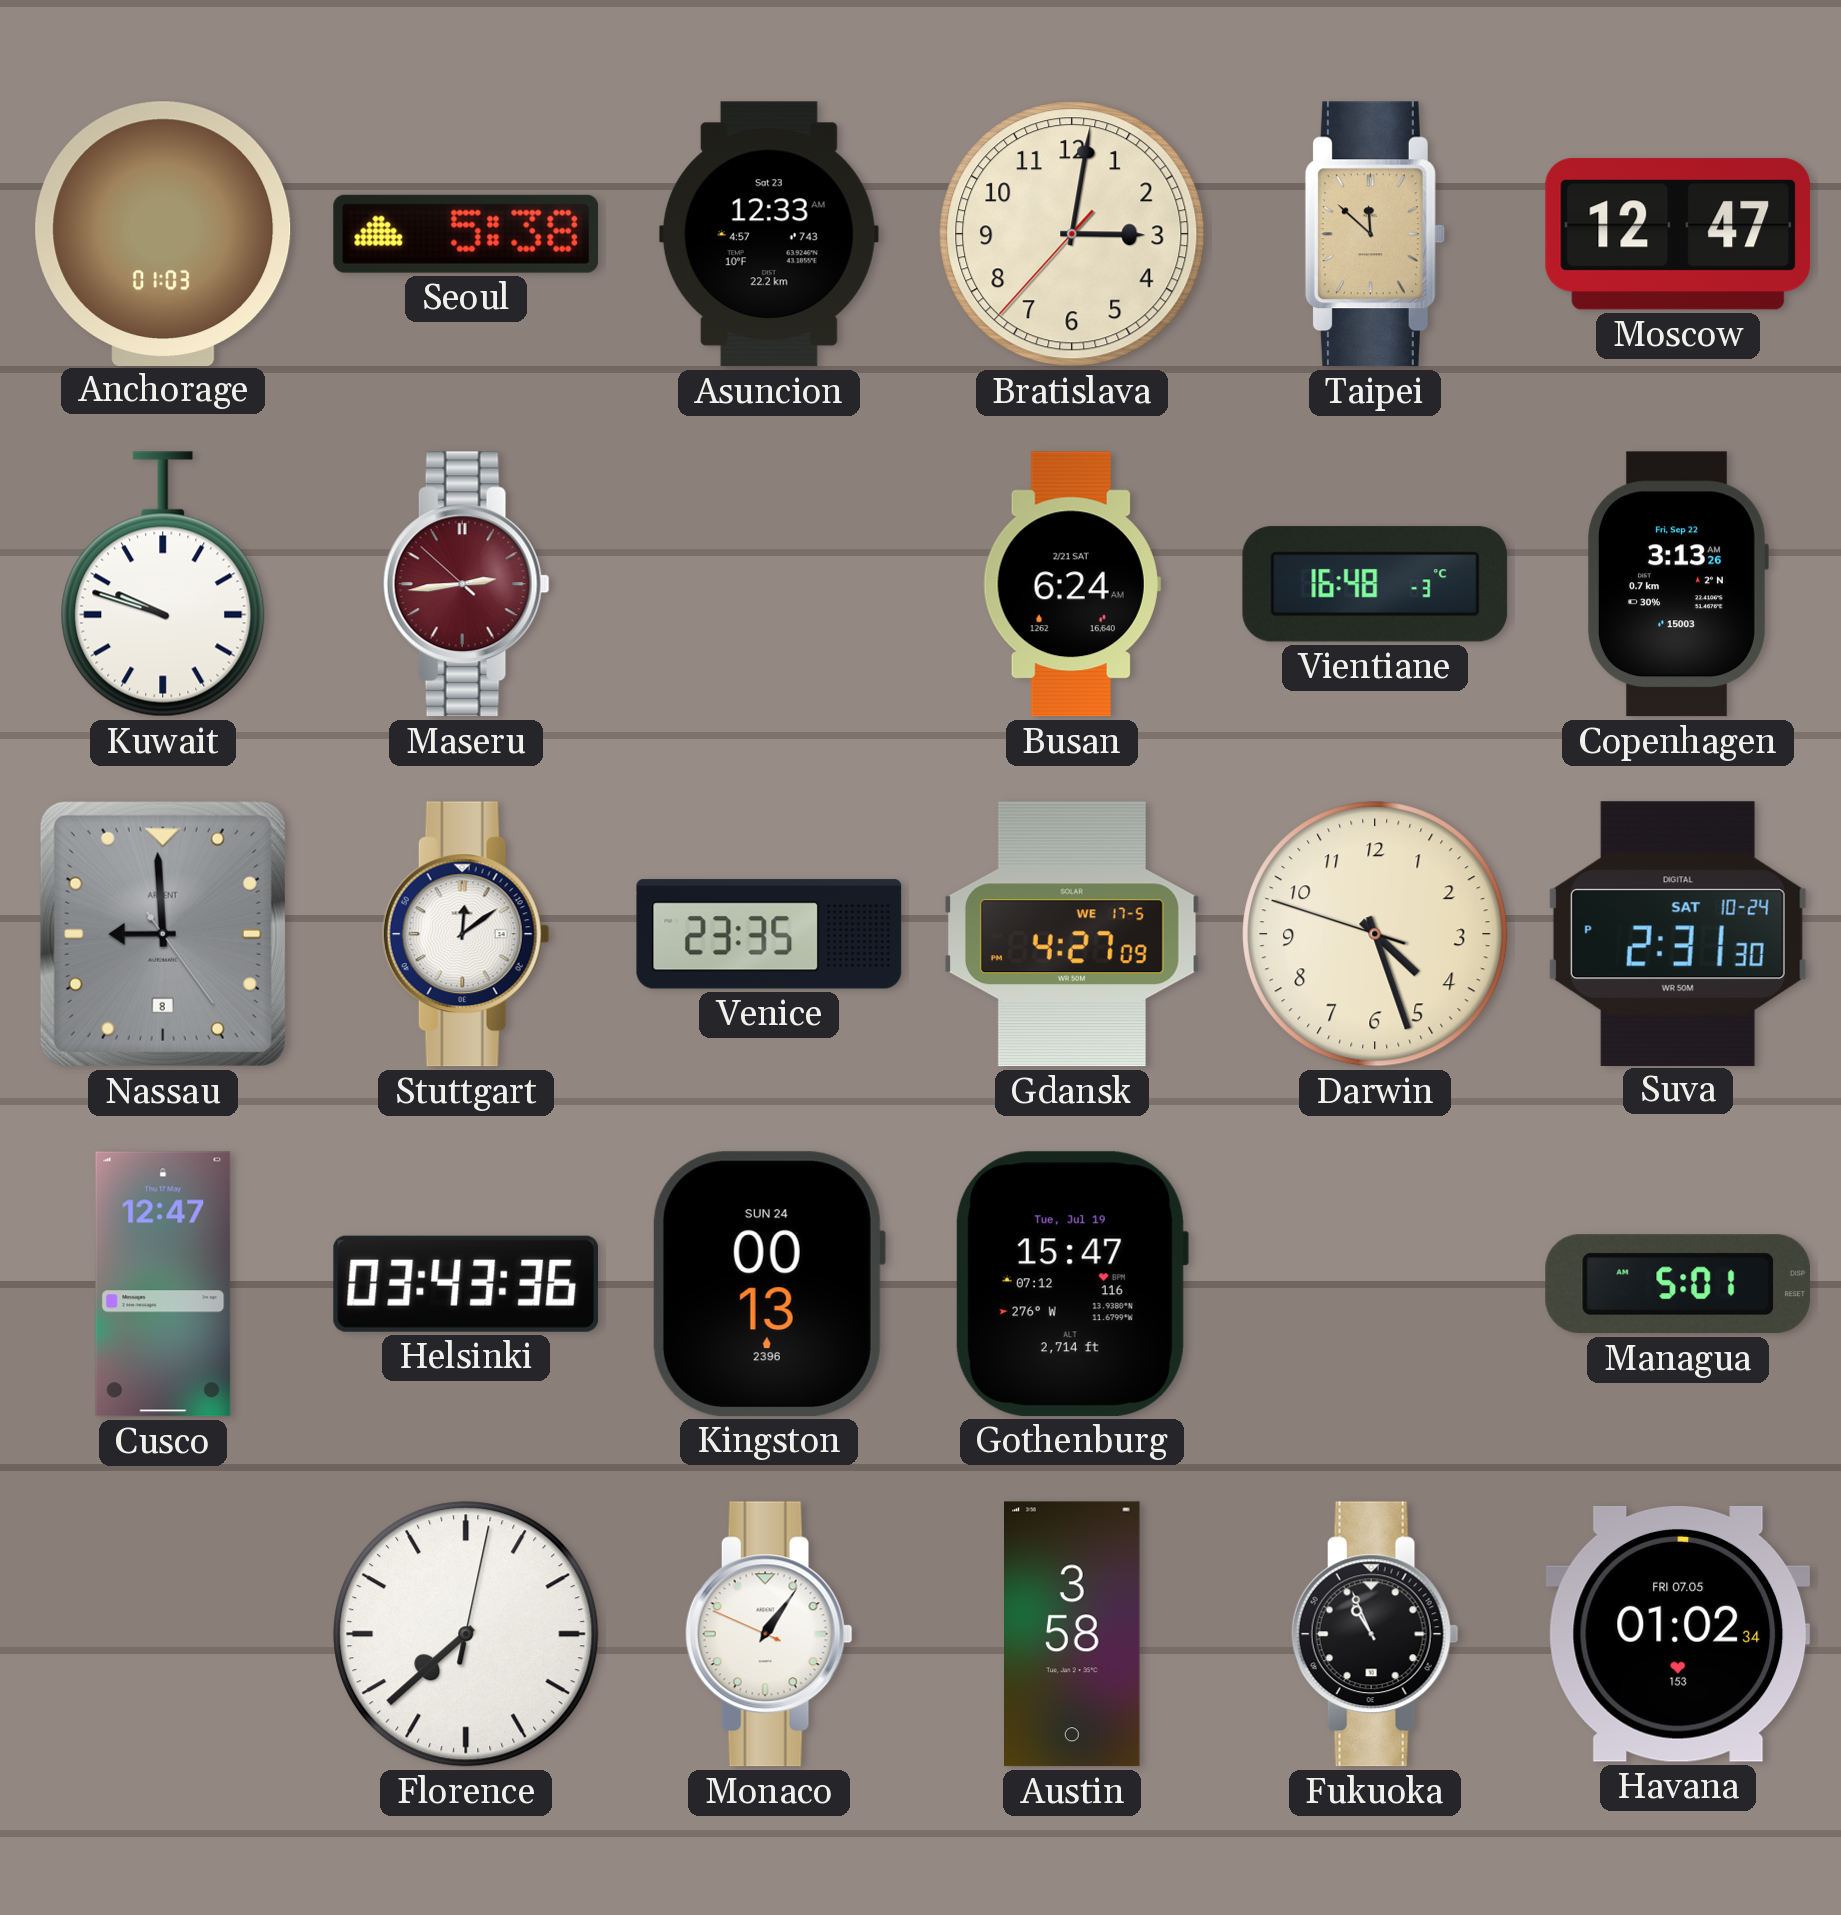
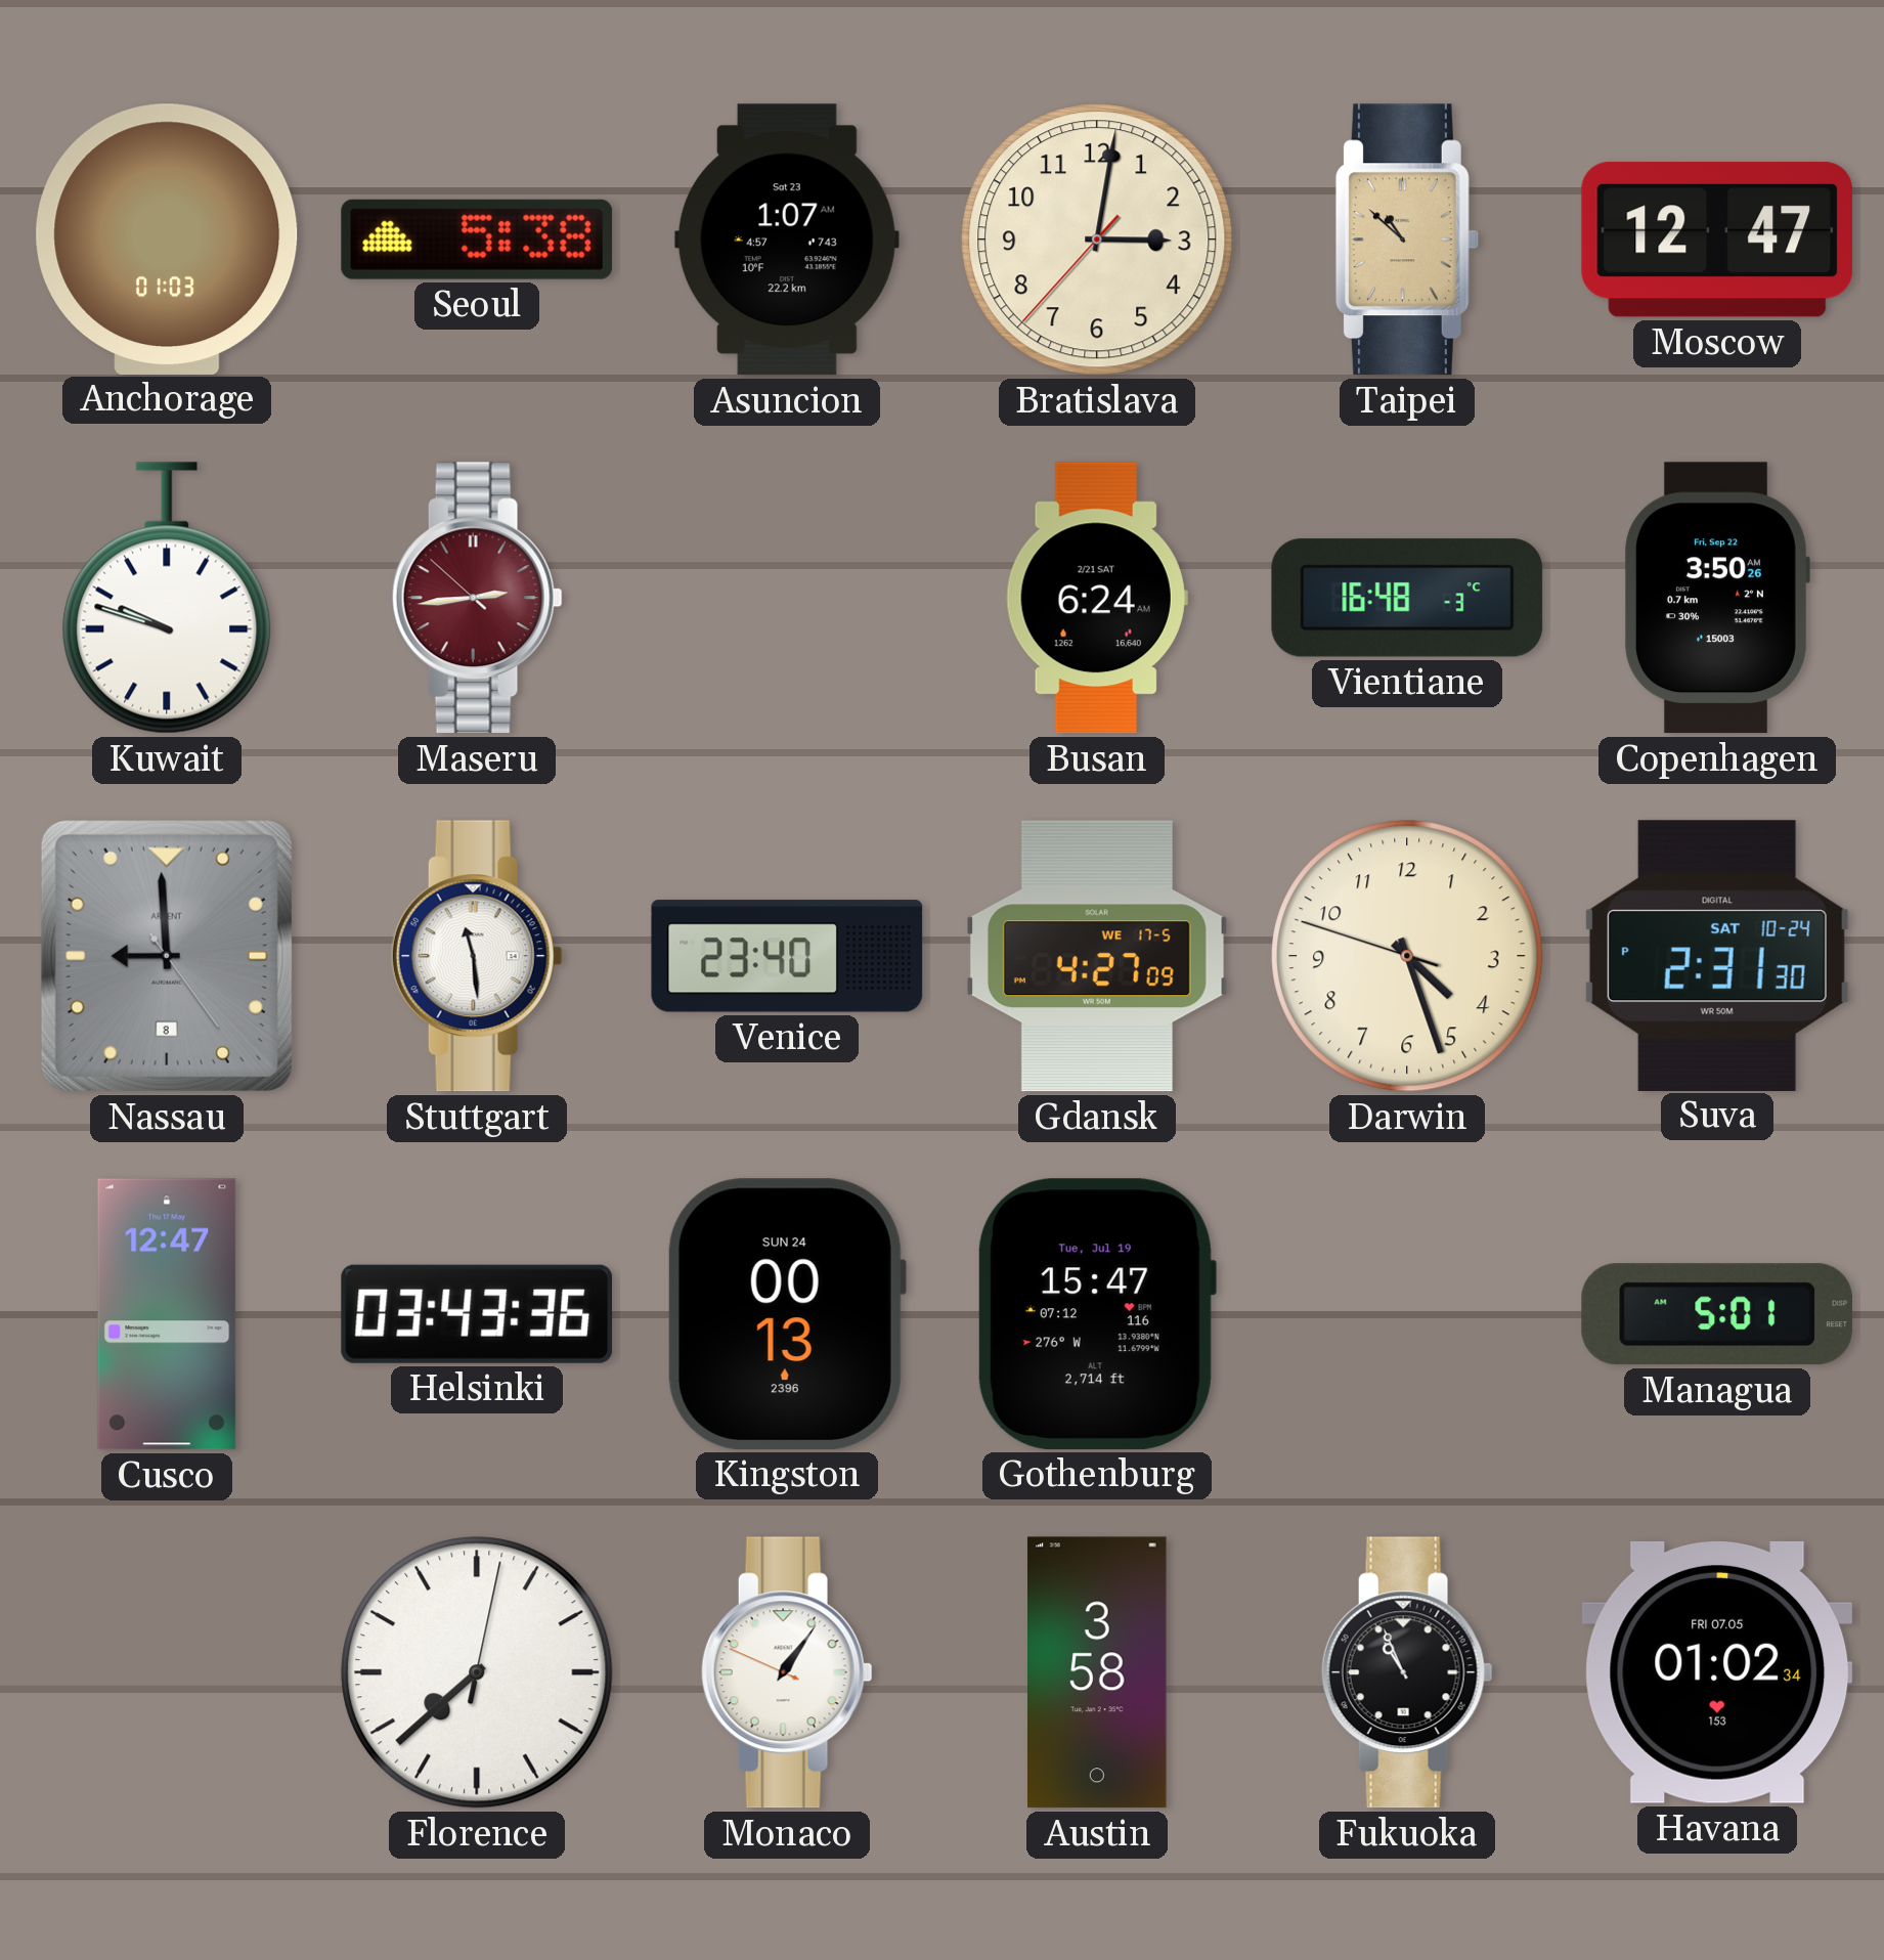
Asuncion: 12:33 -> 1:07
Taipei: 11:52 -> 10:52
Copenhagen: 3:13 -> 3:50
Stuttgart: 12:09 -> 11:29
Venice: 23:35 -> 23:40
